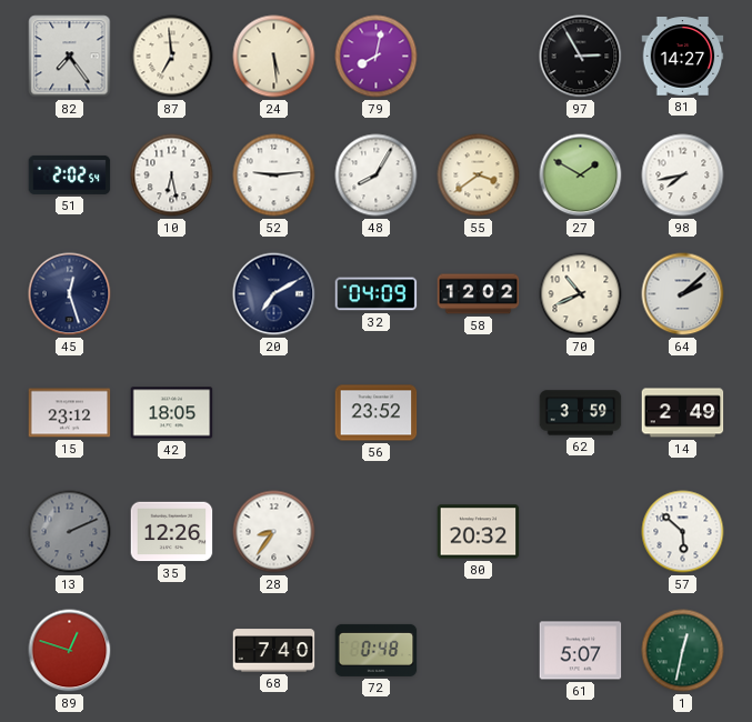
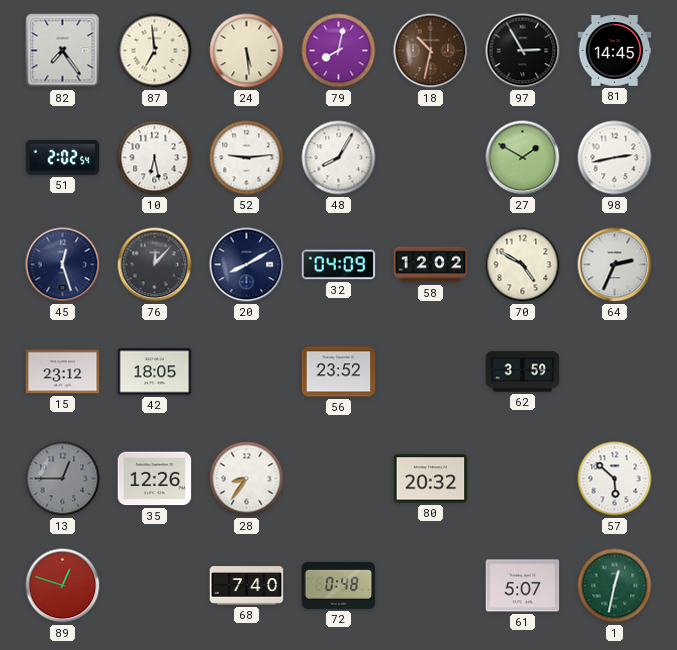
18: none -> 10:32
81: 14:27 -> 14:45
55: 3:39 -> none
98: 7:43 -> 2:43
76: none -> 12:07
20: 7:10 -> 8:10
70: 10:41 -> 4:50
64: 2:08 -> 2:34
14: 2:49 -> none
13: 2:11 -> 12:45
